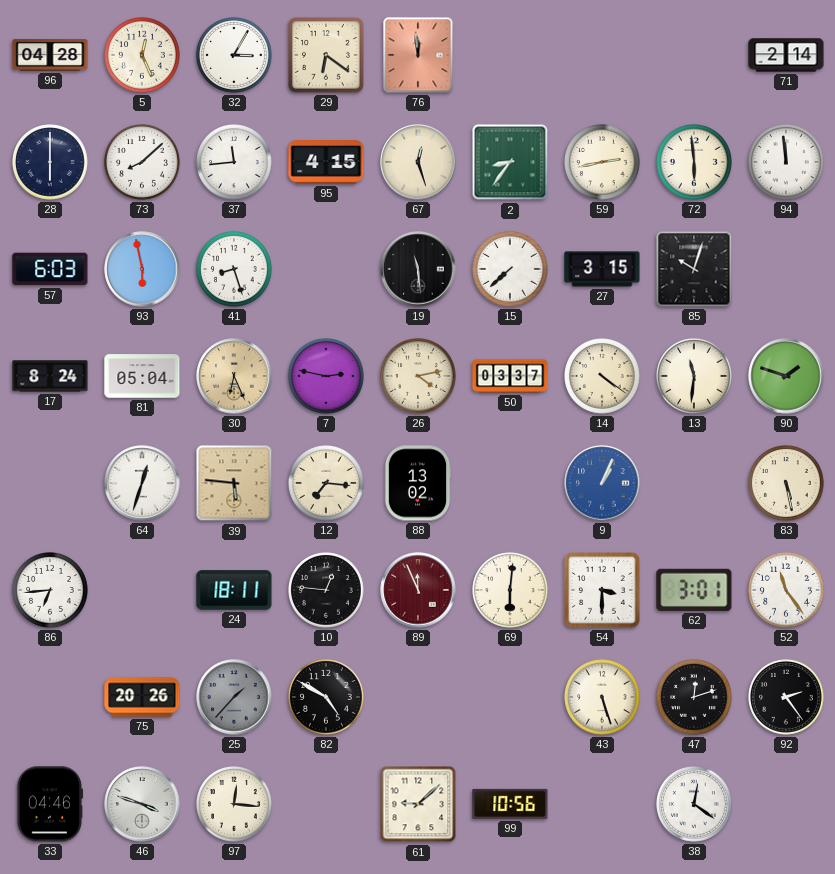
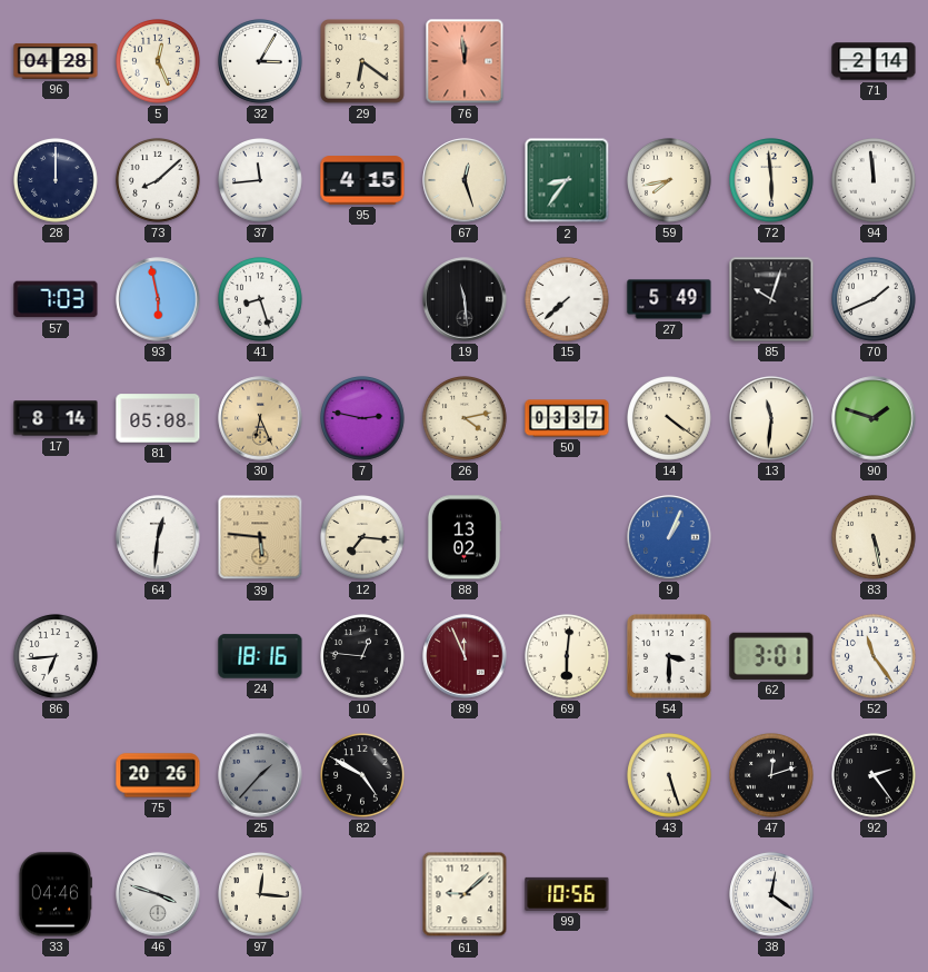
28: 6:00 -> 12:00
59: 2:43 -> 7:43
57: 6:03 -> 7:03
27: 3:15 -> 5:49
70: none -> 1:41
17: 8:24 -> 8:14
81: 05:04 -> 05:08
64: 12:33 -> 12:31
24: 18:11 -> 18:16
